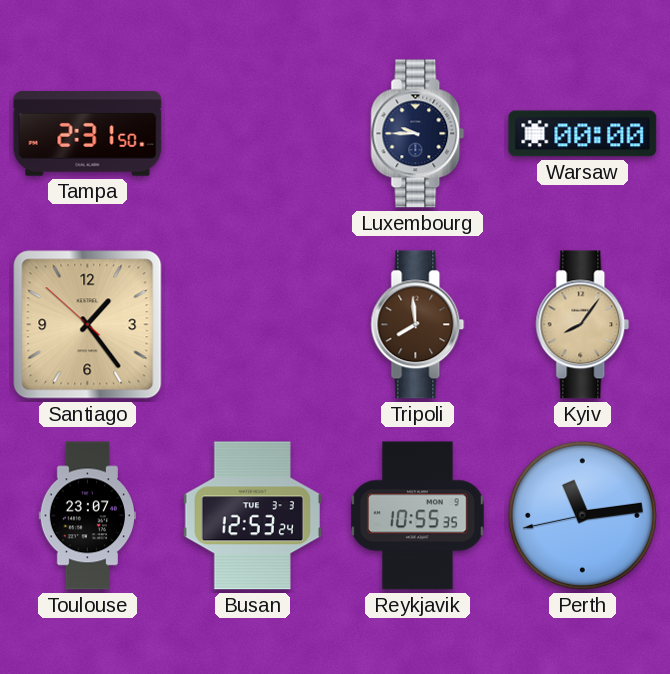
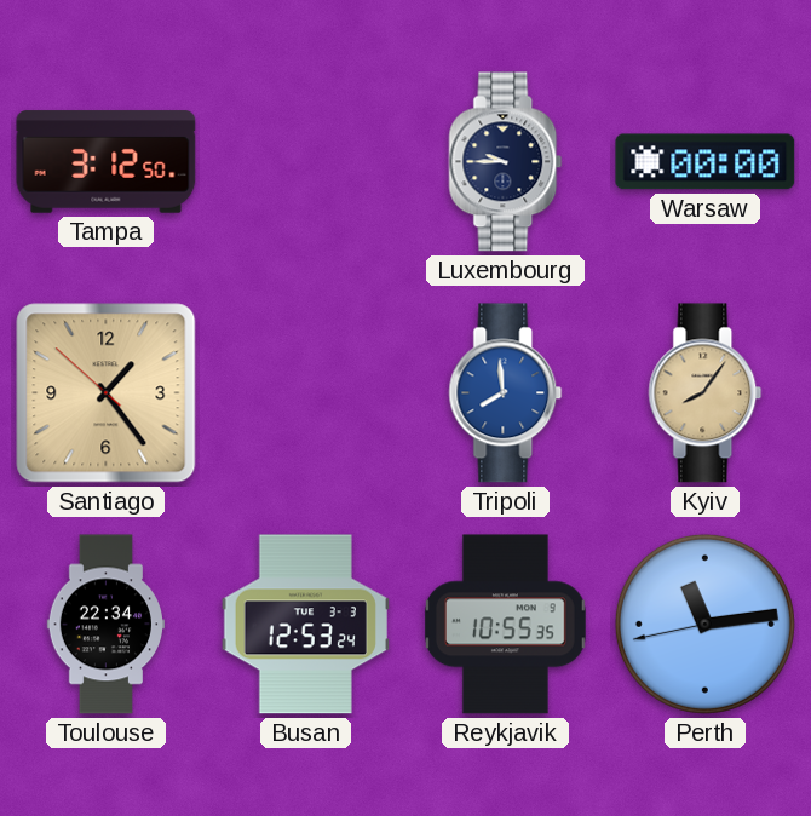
Tampa: 2:31 -> 3:12
Tripoli dial: brown -> blue
Toulouse: 23:07 -> 22:34
